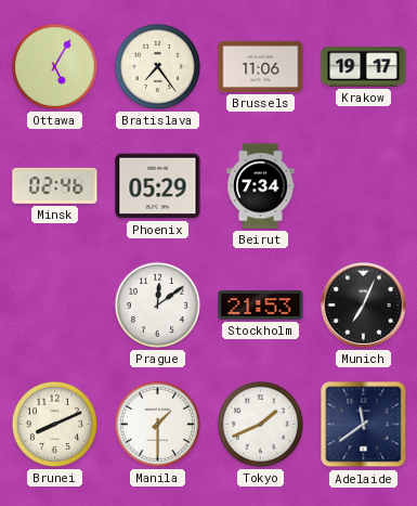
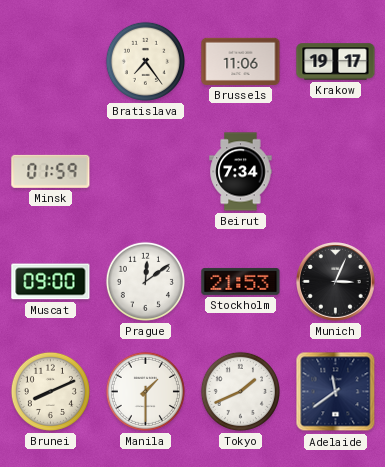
Ottawa: 5:05 -> none
Minsk: 02:46 -> 01:59
Phoenix: 05:29 -> none
Muscat: none -> 09:00
Munich: 7:04 -> 3:04
